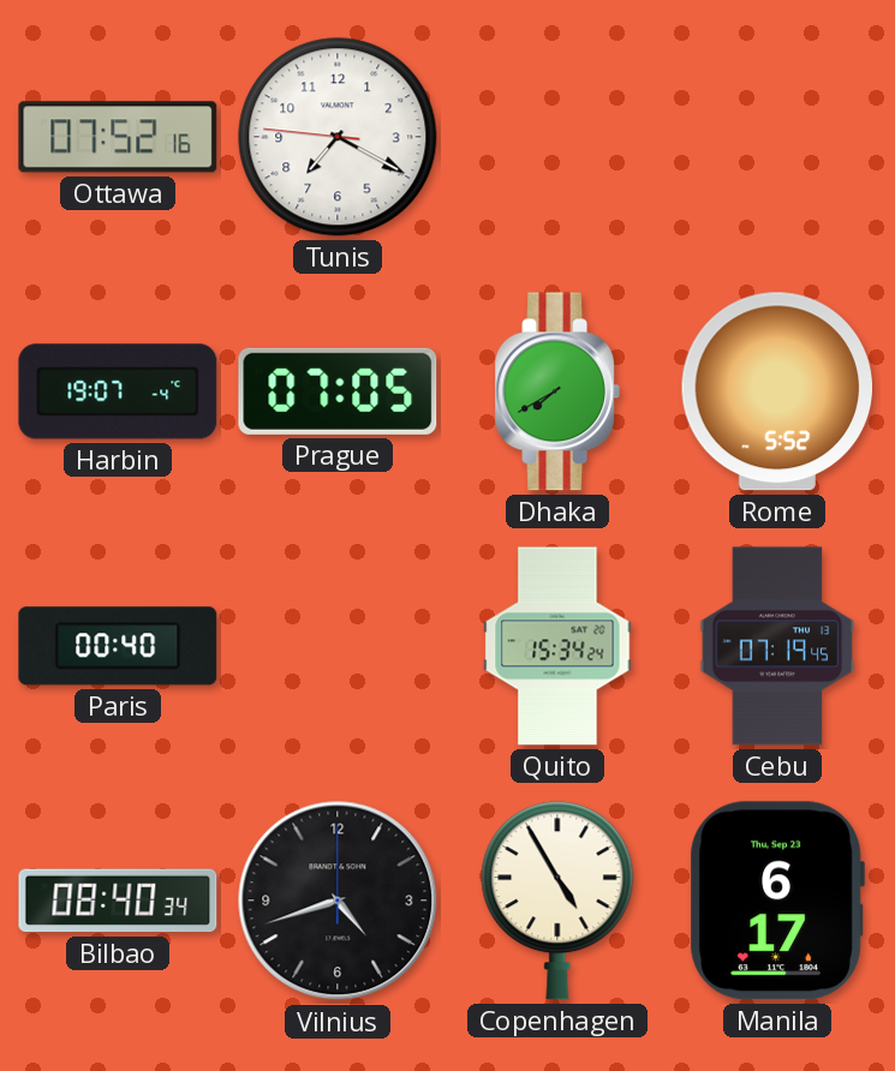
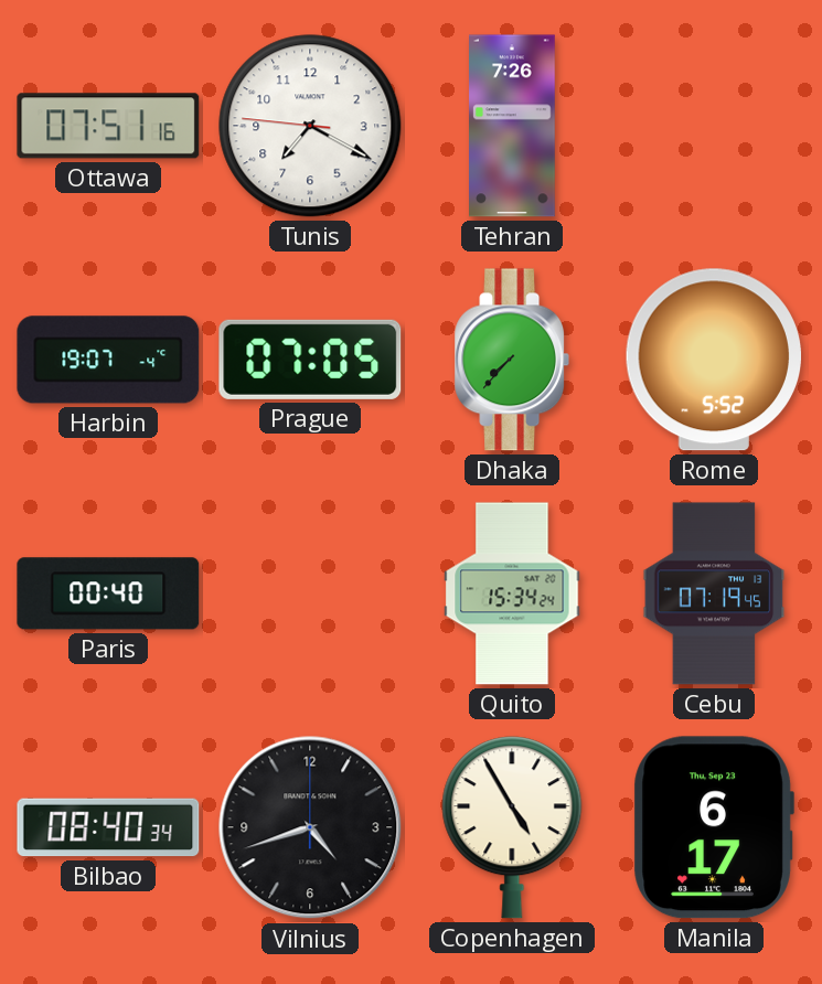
Ottawa: 07:52 -> 07:51
Tehran: none -> 7:26
Dhaka: 7:40 -> 7:37
